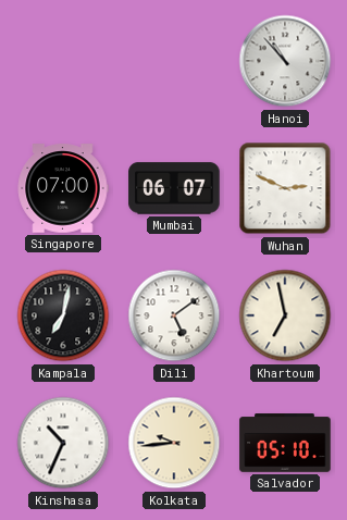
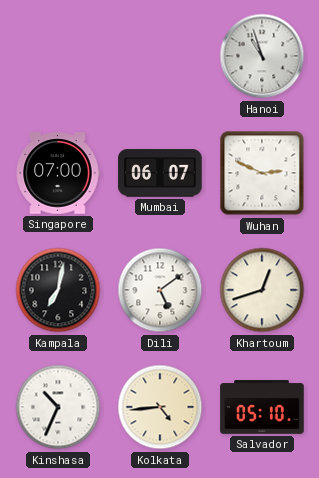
Hanoi: 10:53 -> 10:57
Khartoum: 6:58 -> 12:42
Kolkata: 9:44 -> 4:44
